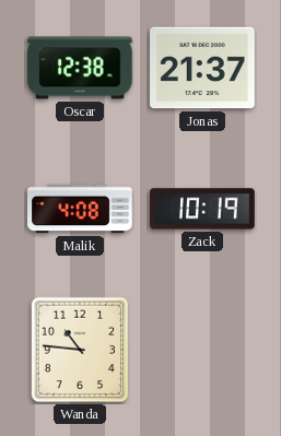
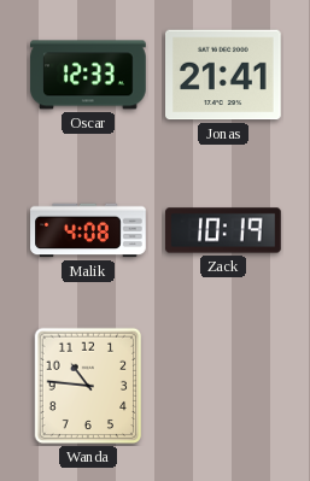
Oscar: 12:38 -> 12:33
Jonas: 21:37 -> 21:41
